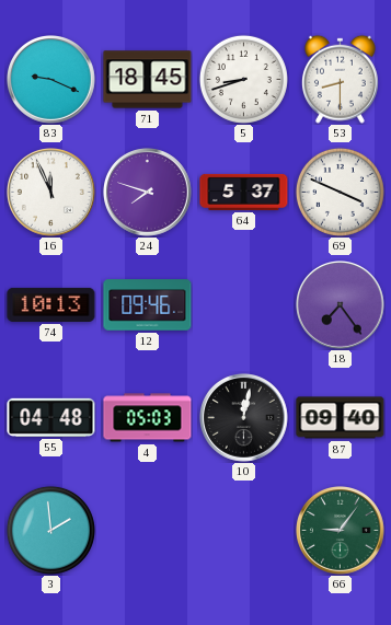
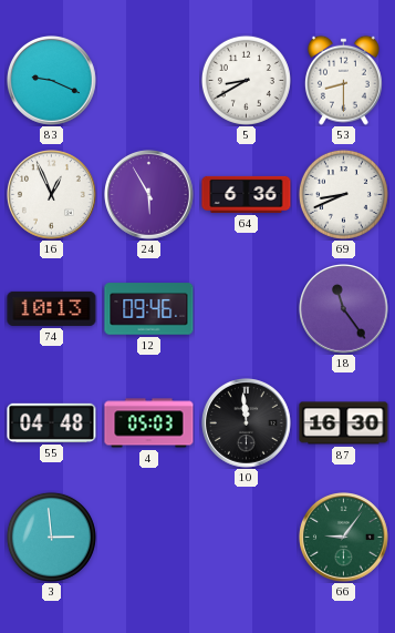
71: 18:45 -> none
5: 8:42 -> 8:40
16: 11:56 -> 12:56
24: 7:48 -> 5:55
64: 5:37 -> 6:36
69: 3:49 -> 8:41
18: 7:24 -> 11:24
10: 12:02 -> 11:59
87: 09:40 -> 16:30
3: 1:59 -> 2:59
